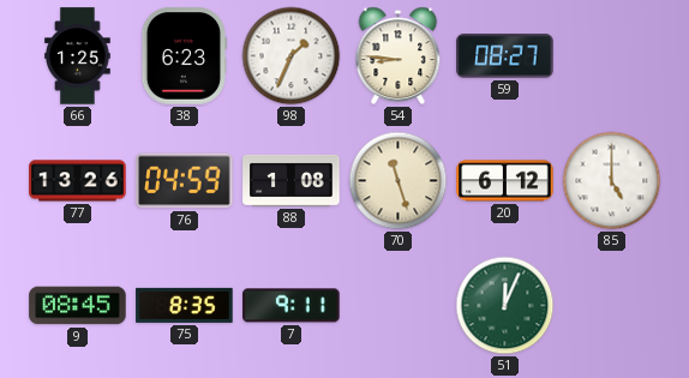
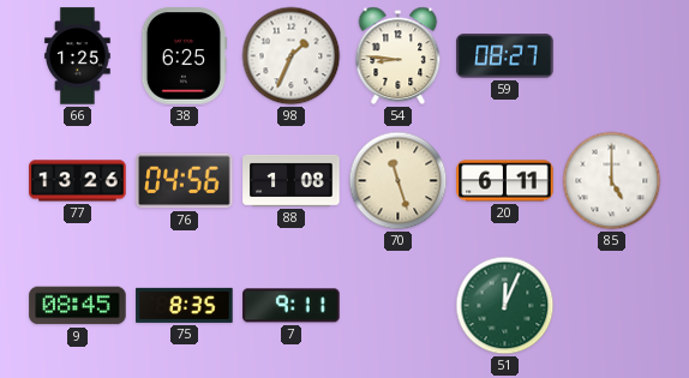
38: 6:23 -> 6:25
76: 04:59 -> 04:56
20: 6:12 -> 6:11
